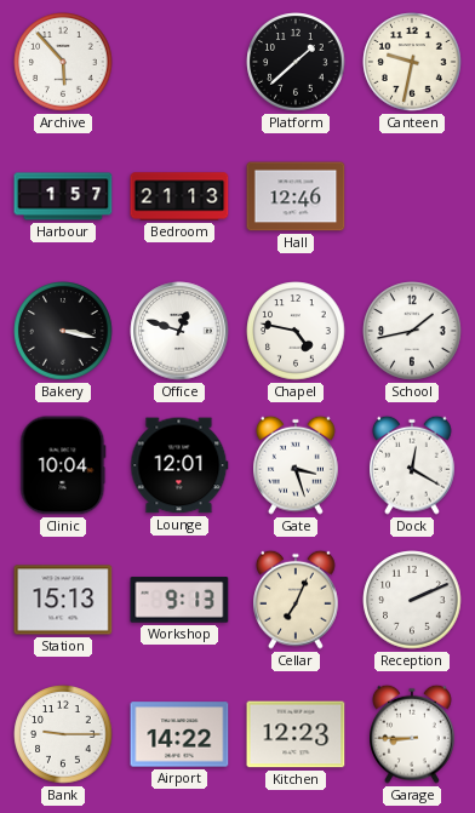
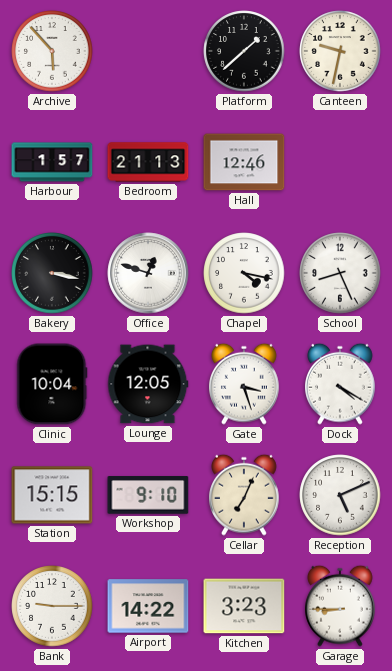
Chapel: 4:47 -> 4:17
School: 1:43 -> 8:26
Lounge: 12:01 -> 12:05
Dock: 12:20 -> 4:20
Station: 15:13 -> 15:15
Workshop: 9:13 -> 9:10
Reception: 2:11 -> 5:11
Kitchen: 12:23 -> 3:23
